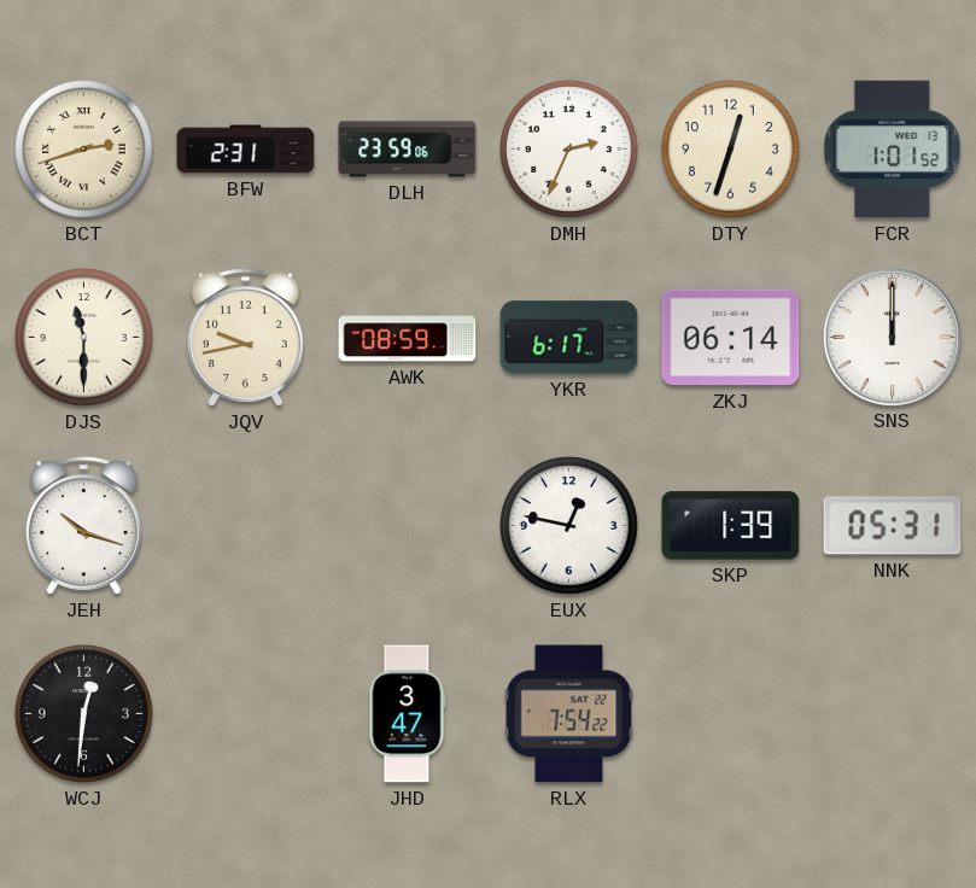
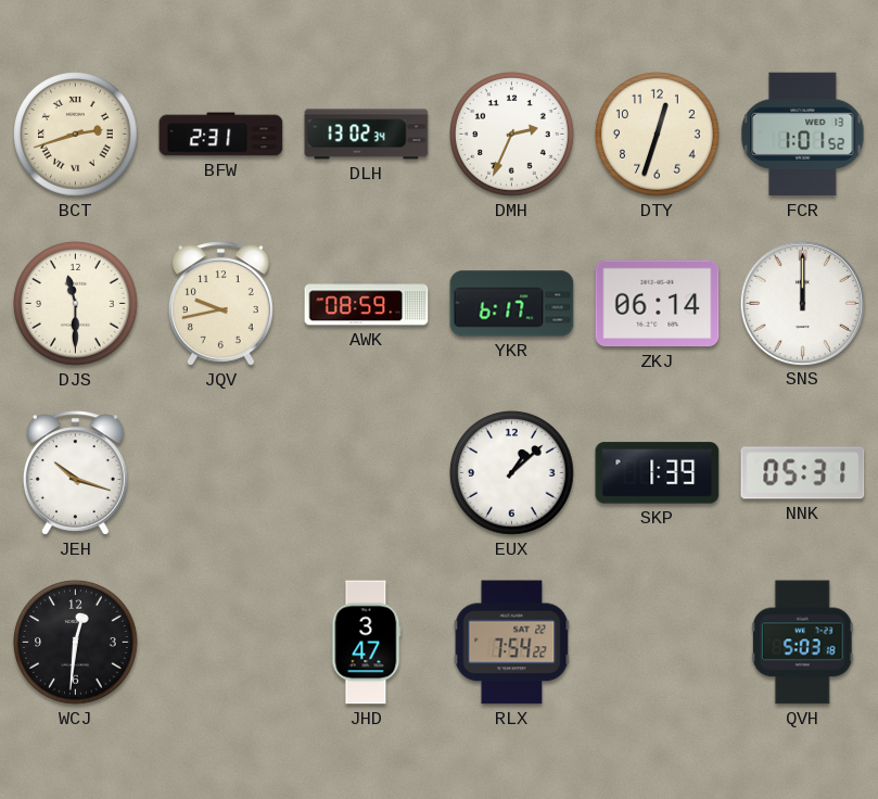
DLH: 23:59 -> 13:02
EUX: 12:47 -> 1:08
QVH: none -> 5:03
